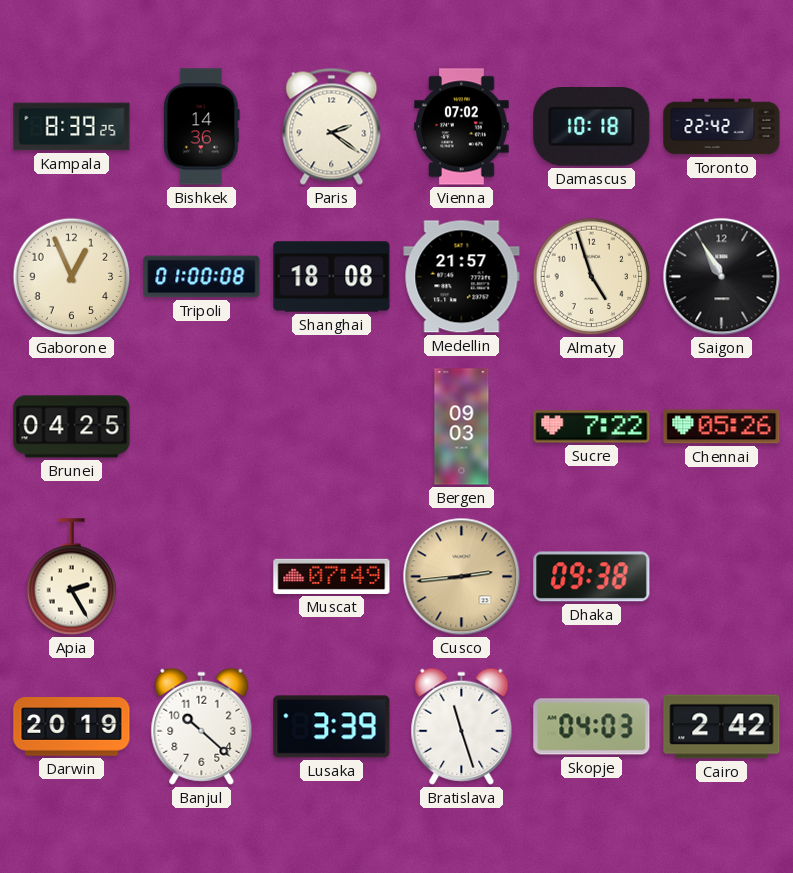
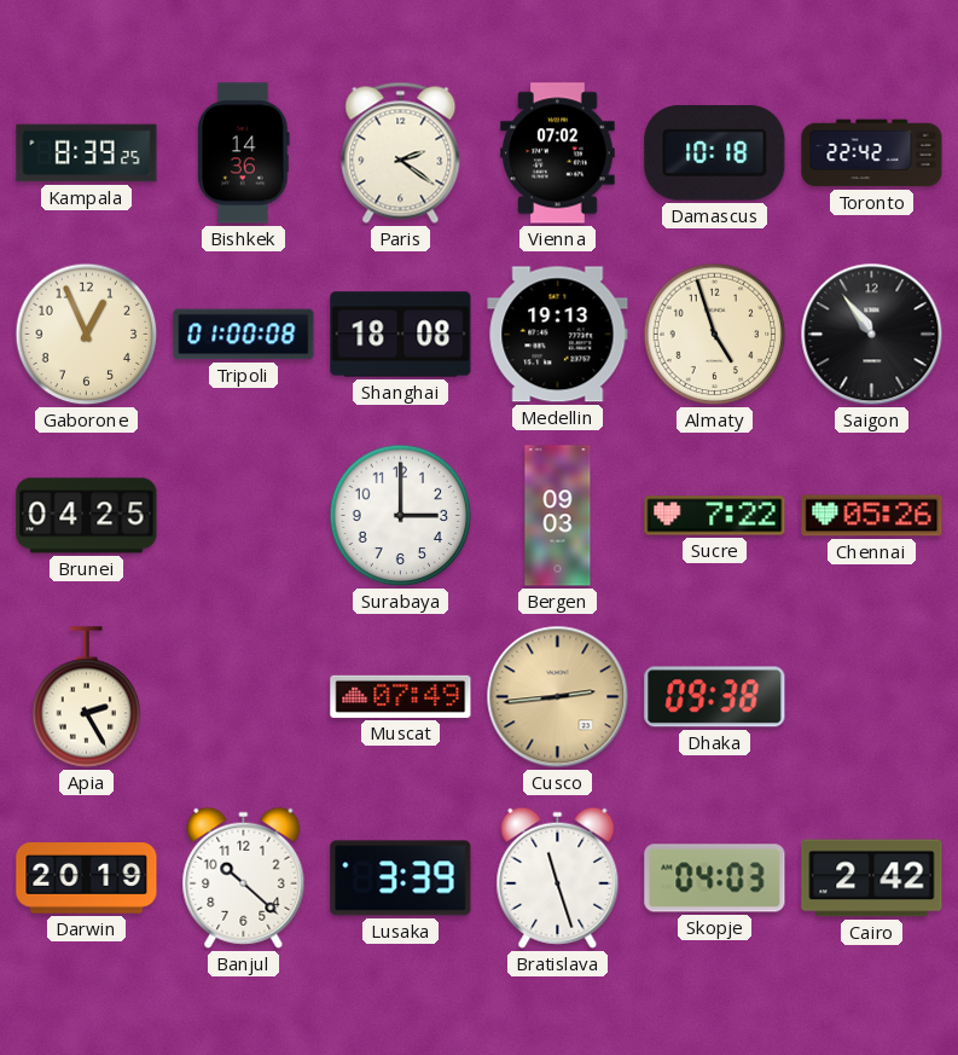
Medellin: 21:57 -> 19:13
Saigon: 10:55 -> 10:54
Surabaya: none -> 3:00
